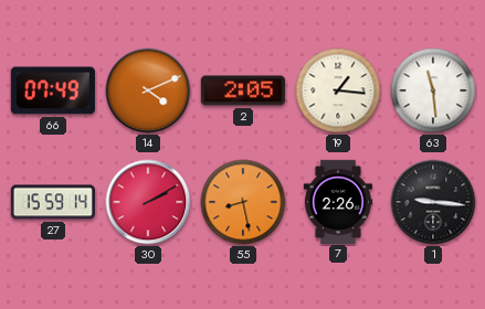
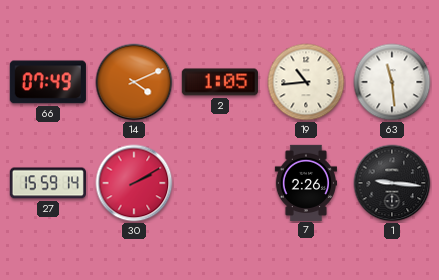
2: 2:05 -> 1:05
19: 1:16 -> 10:44
55: 8:28 -> none
